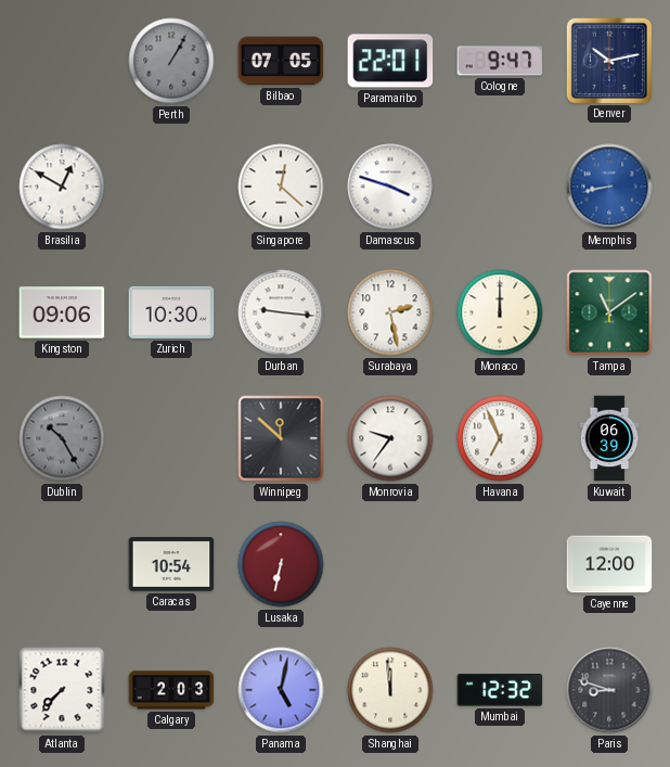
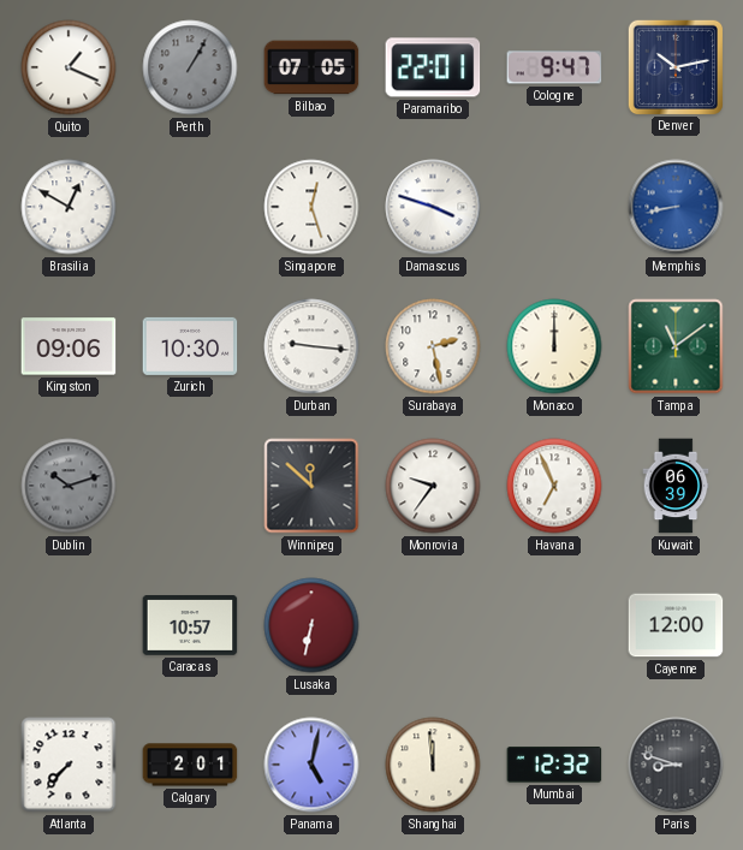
Quito: none -> 1:19
Singapore: 12:22 -> 12:27
Dublin: 10:25 -> 10:12
Caracas: 10:54 -> 10:57
Calgary: 2:03 -> 2:01
